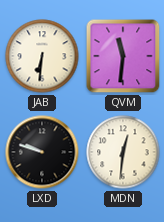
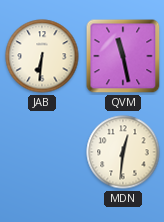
QVM: 11:31 -> 11:28
LXD: 9:48 -> none
